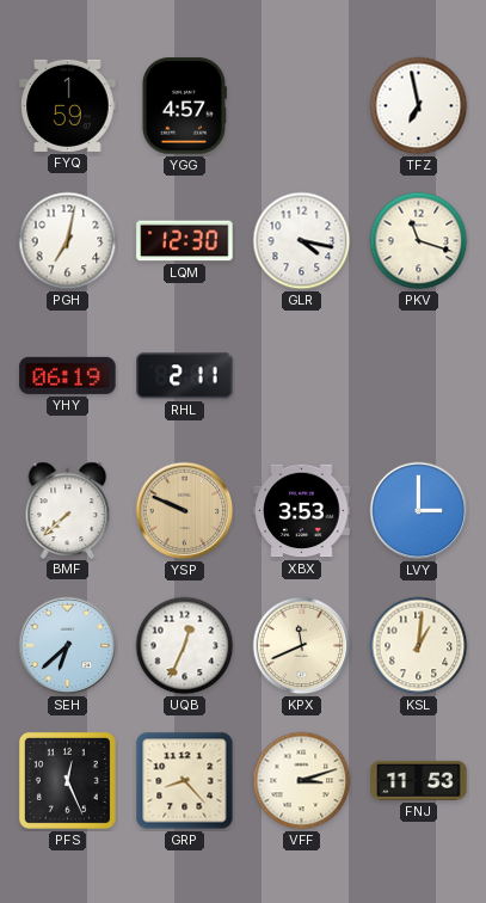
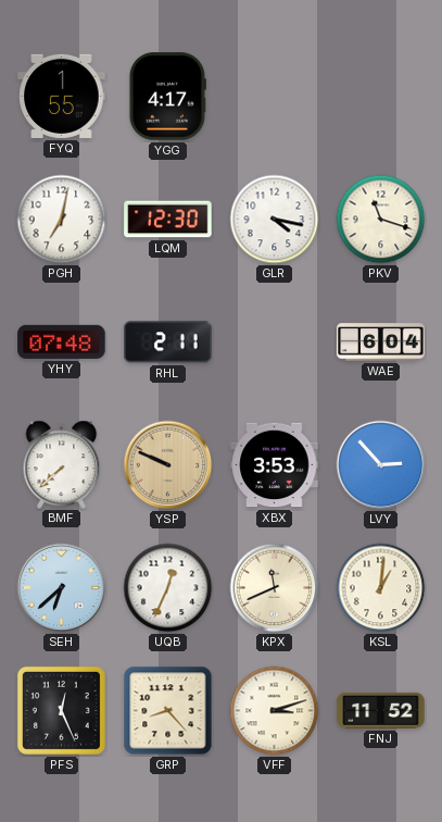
FYQ: 1:59 -> 1:55
YGG: 4:57 -> 4:17
TFZ: 6:58 -> none
YHY: 06:19 -> 07:48
WAE: none -> 6:04
LVY: 3:00 -> 2:53
FNJ: 11:53 -> 11:52
